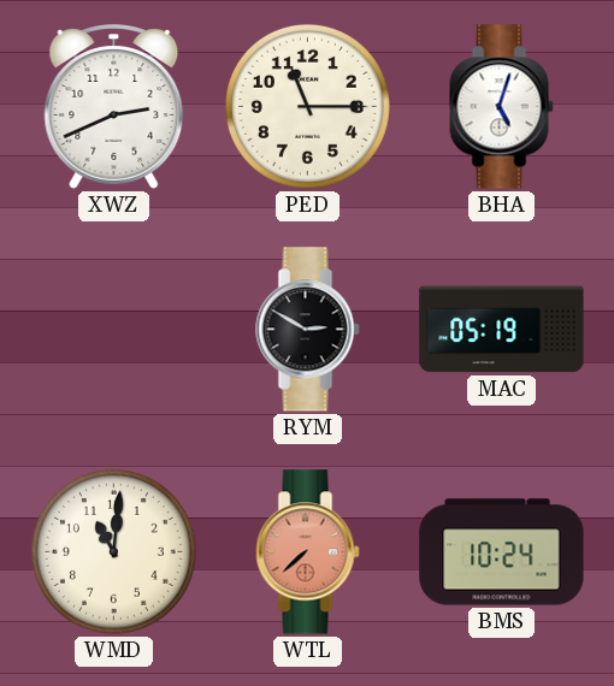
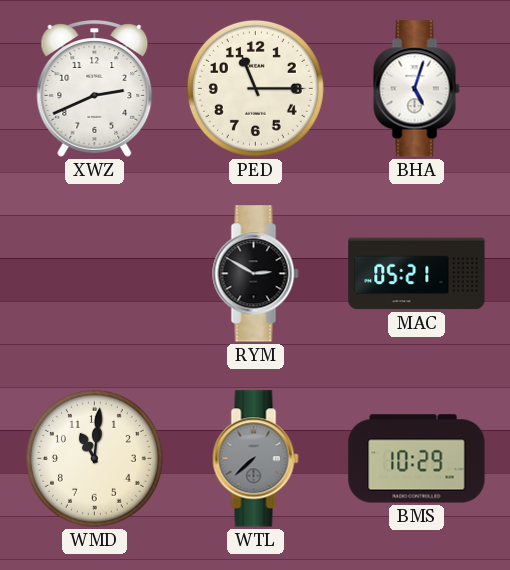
MAC: 05:19 -> 05:21
WTL dial: salmon -> grey
BMS: 10:24 -> 10:29
